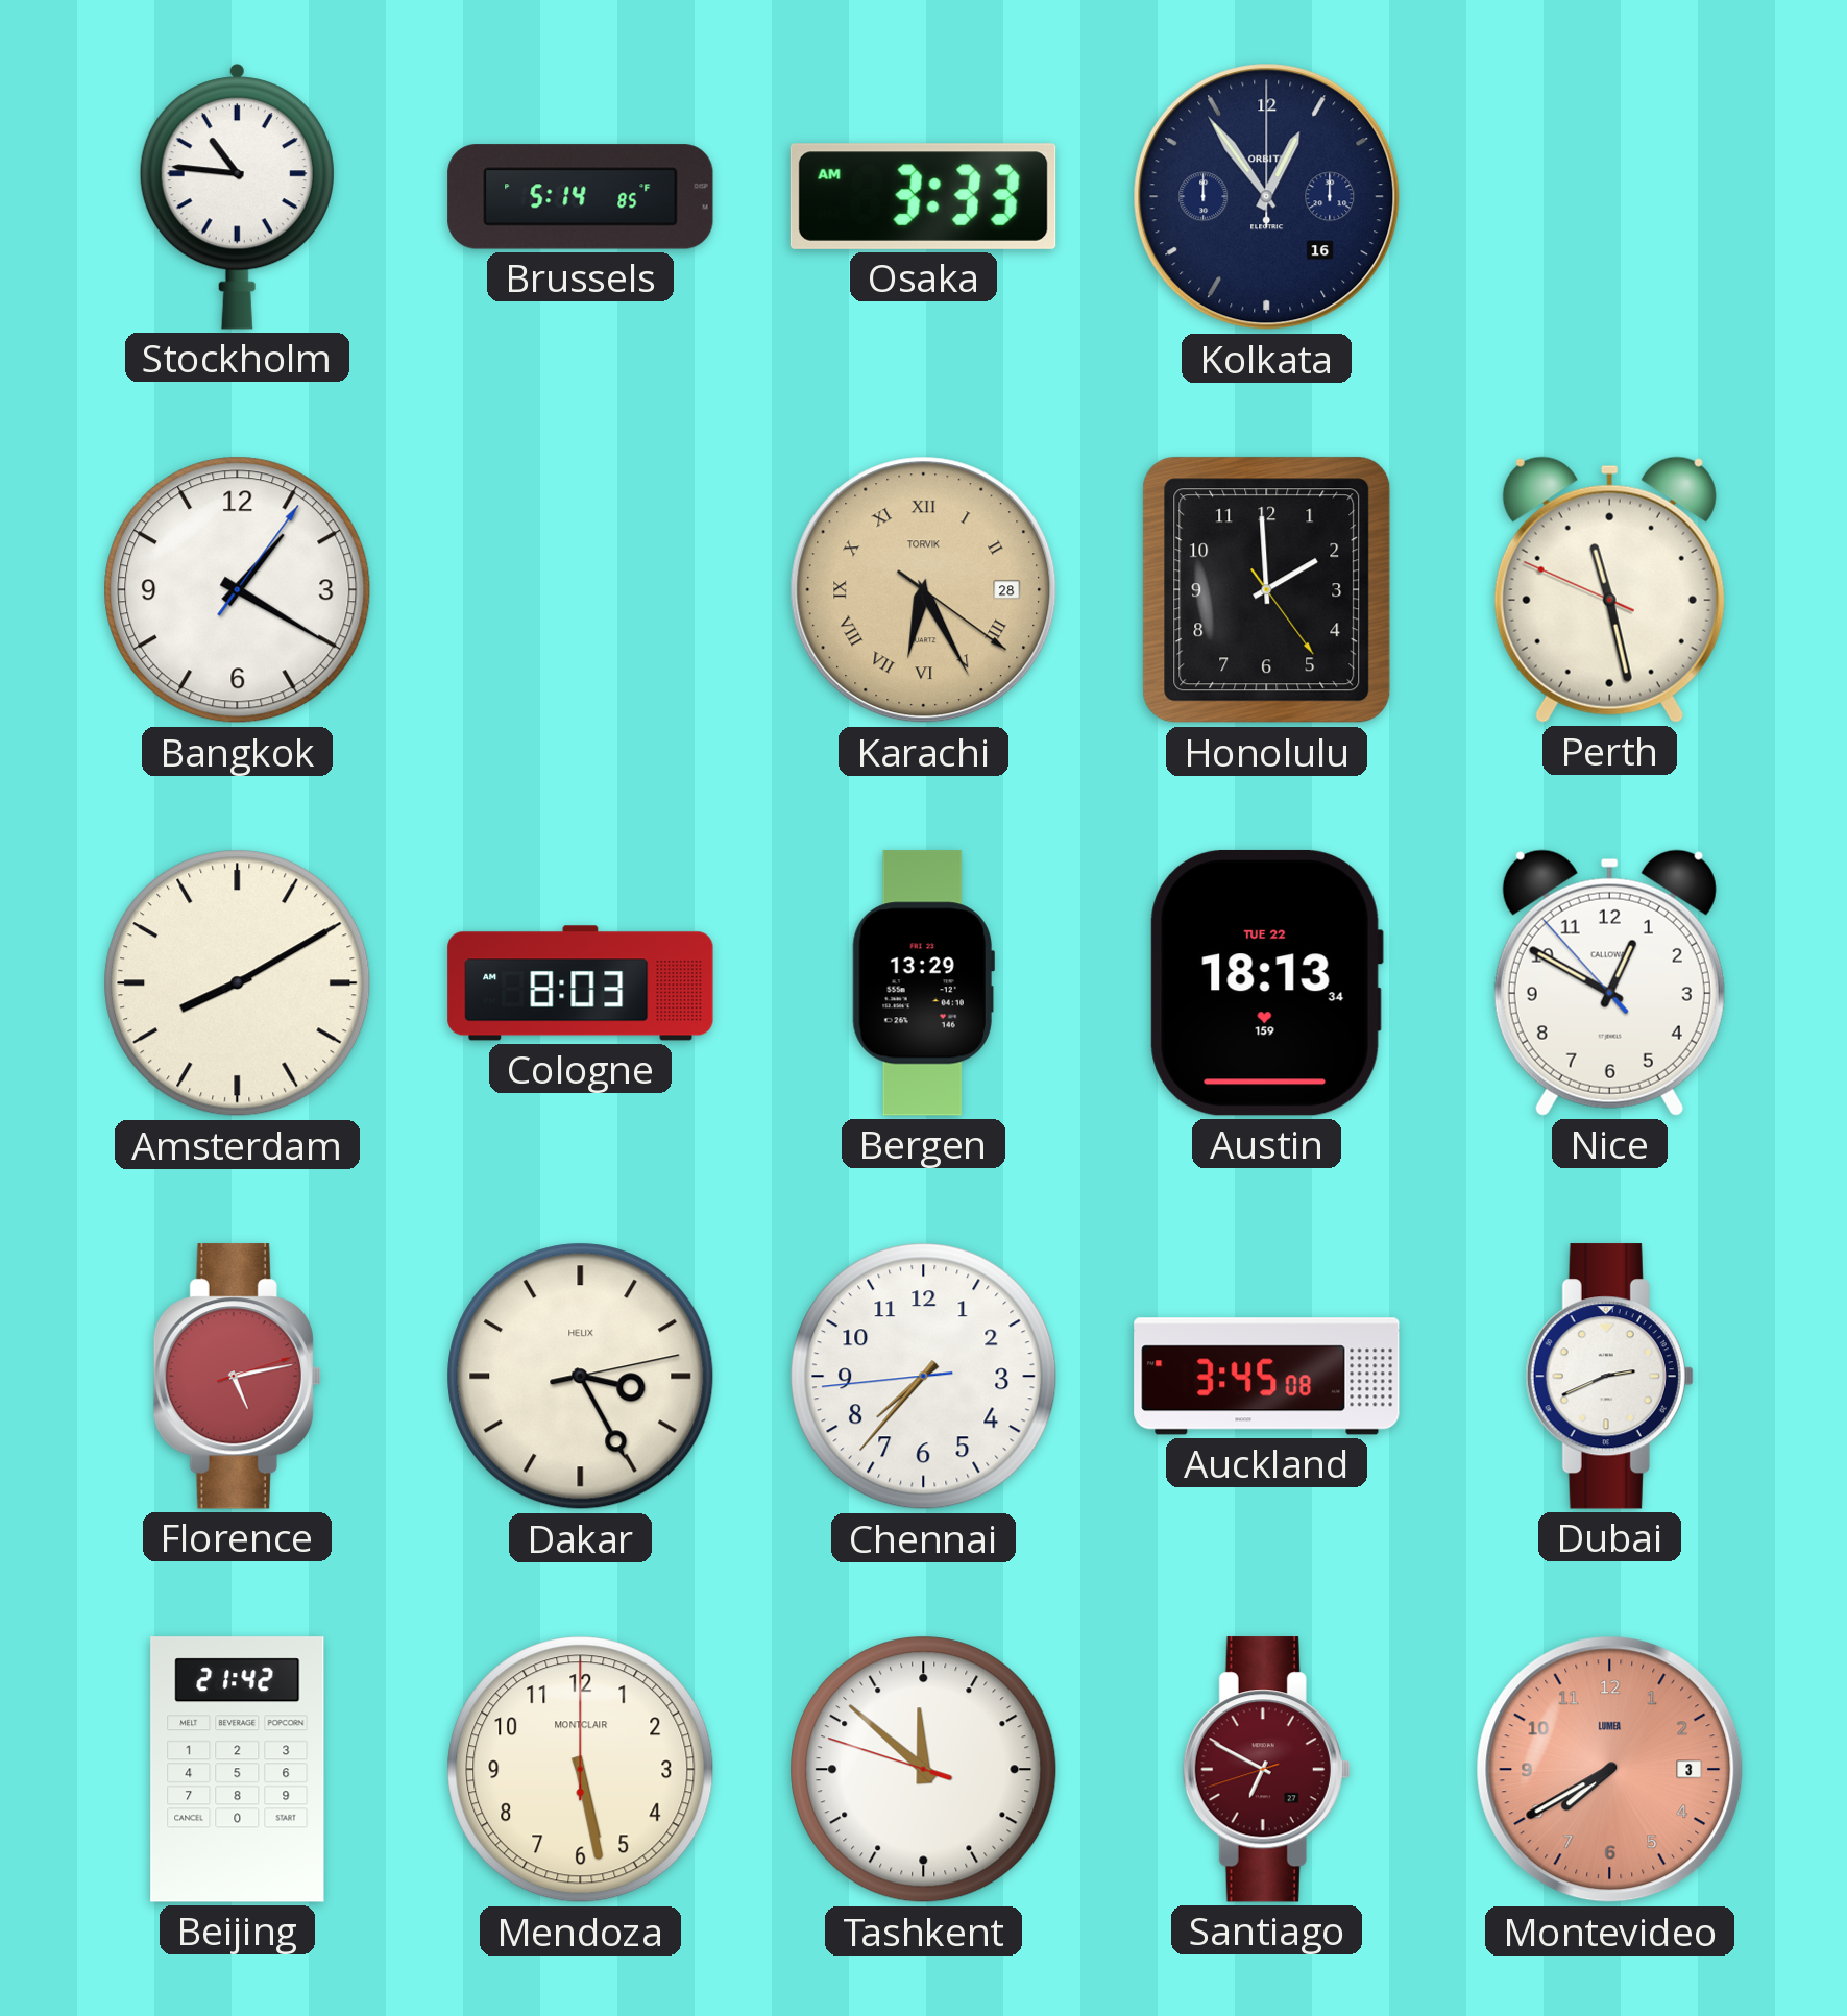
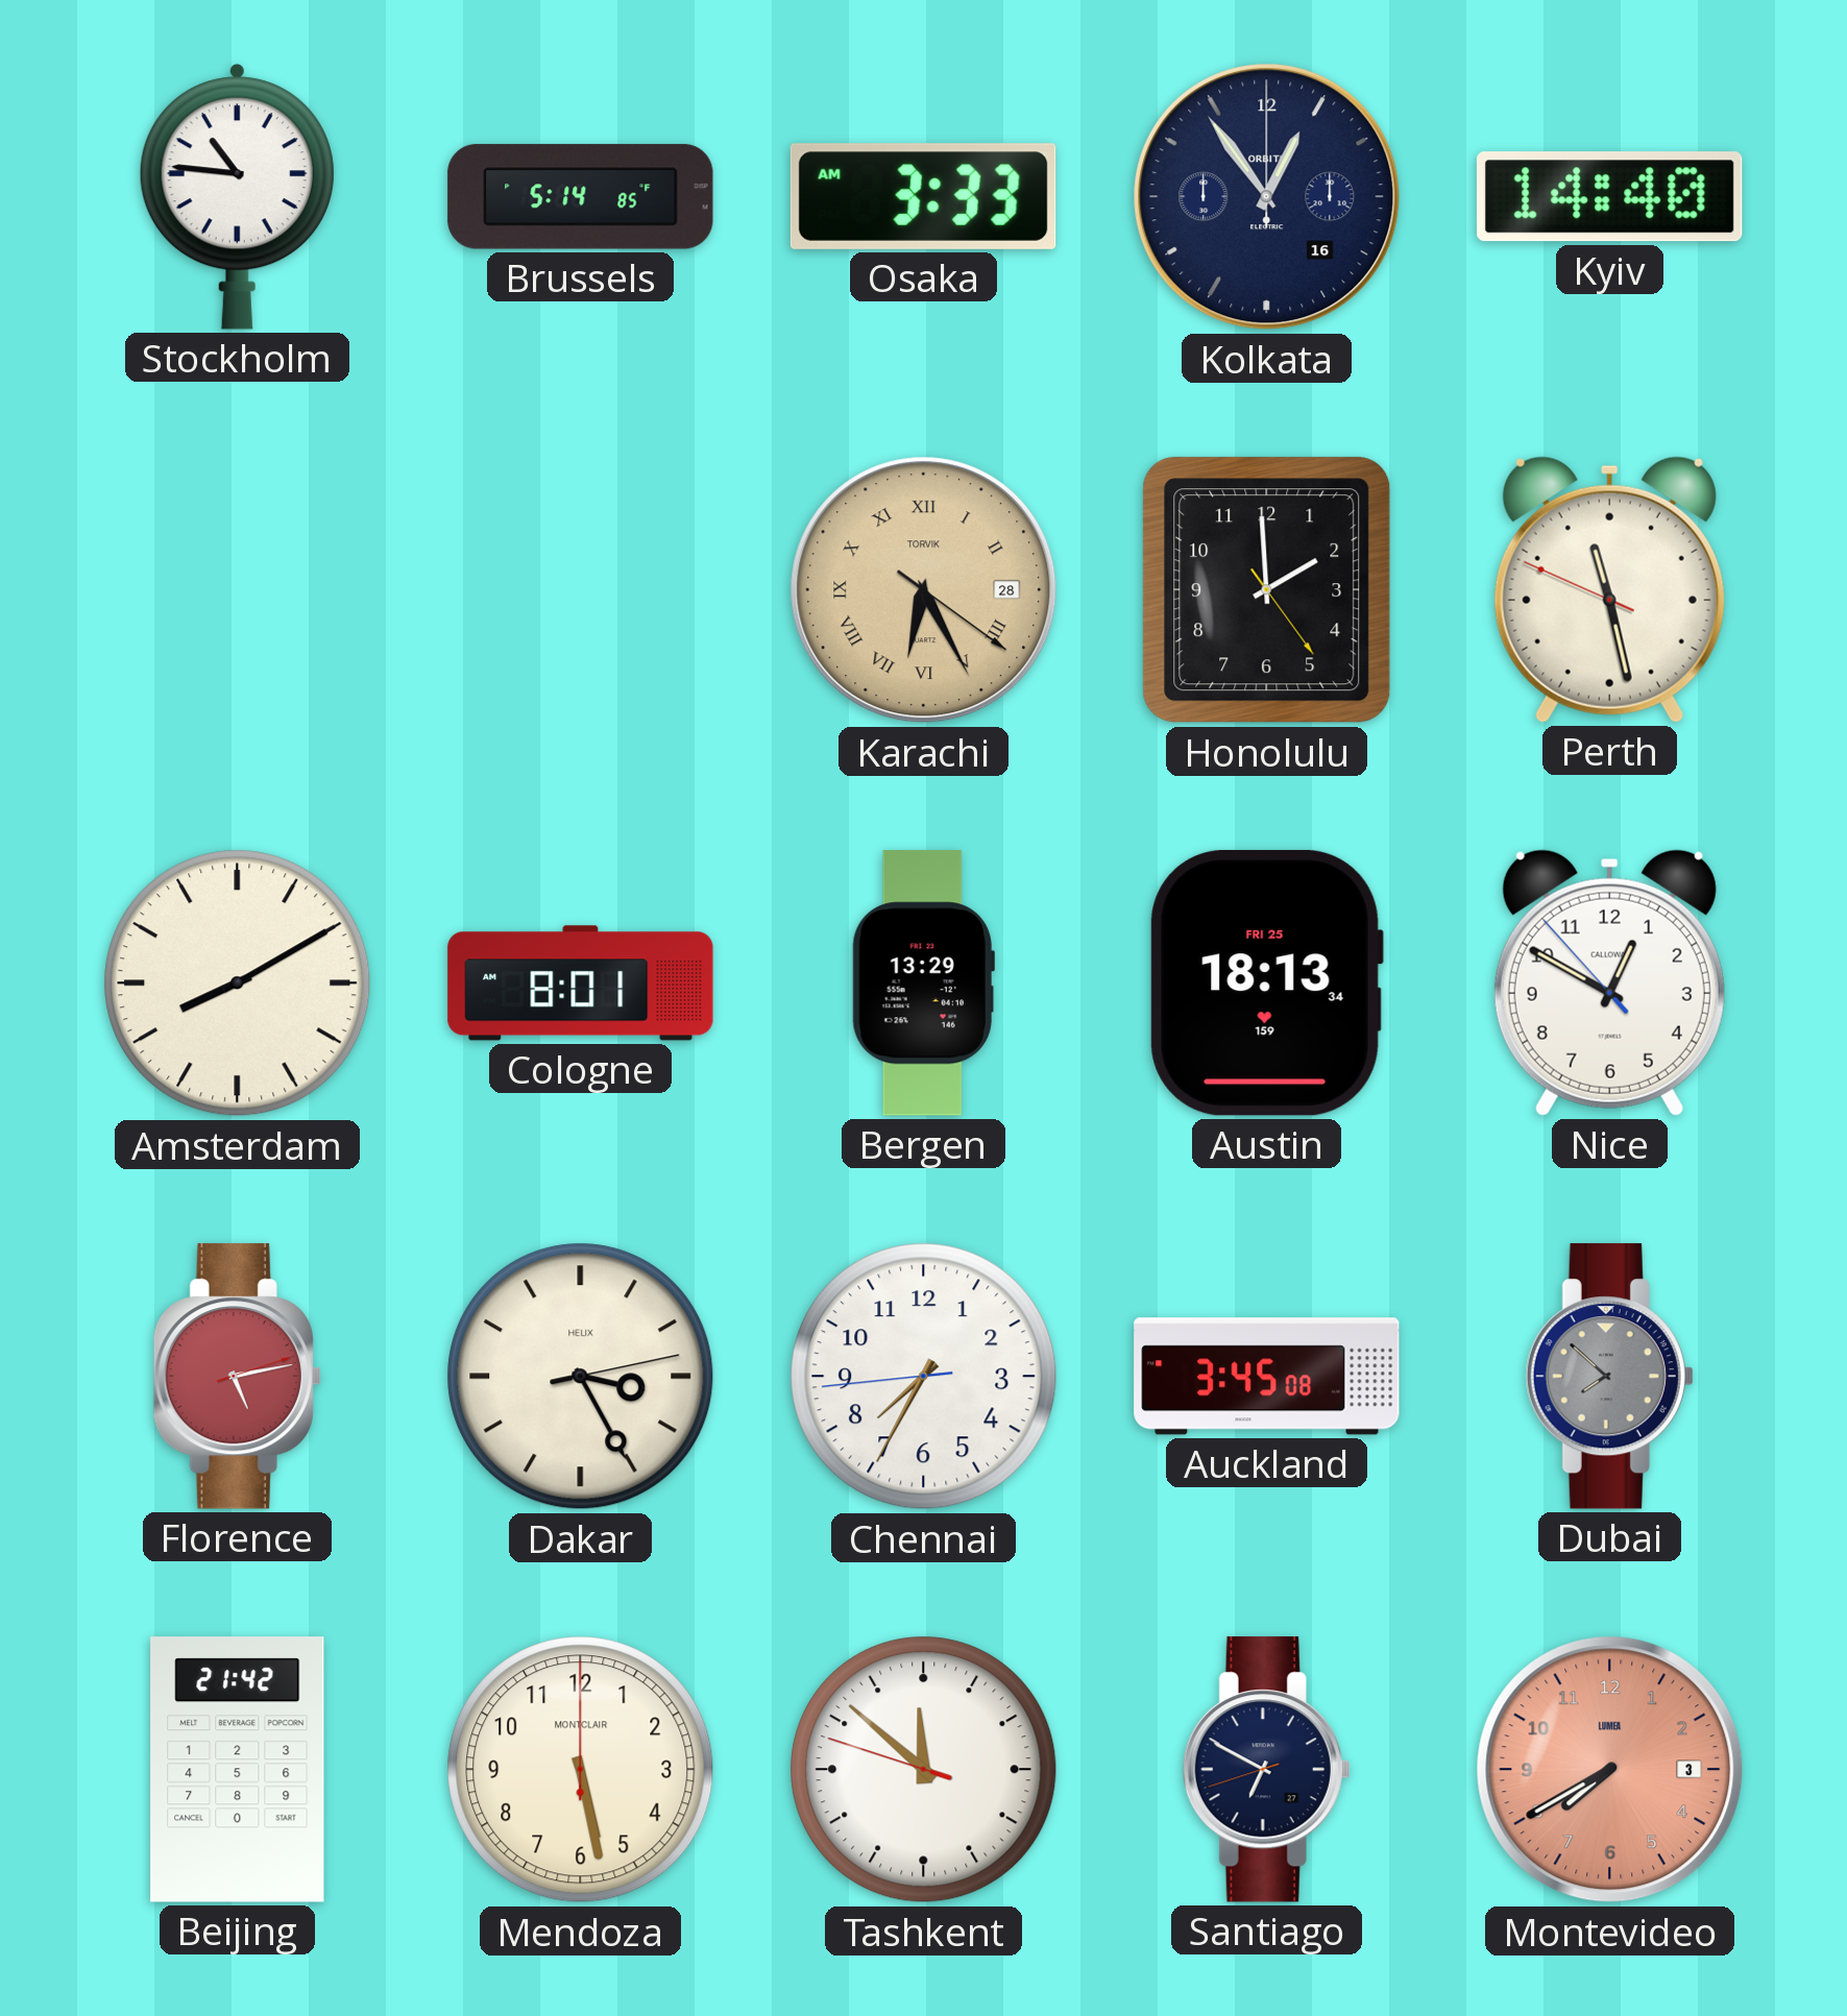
Kyiv: none -> 14:40
Bangkok: 1:20 -> none
Cologne: 8:03 -> 8:01
Austin date: TUE 22 -> FRI 25
Chennai: 7:36 -> 7:34
Dubai: 2:41 -> 7:52
Dubai dial: white -> grey
Santiago dial: burgundy -> navy
